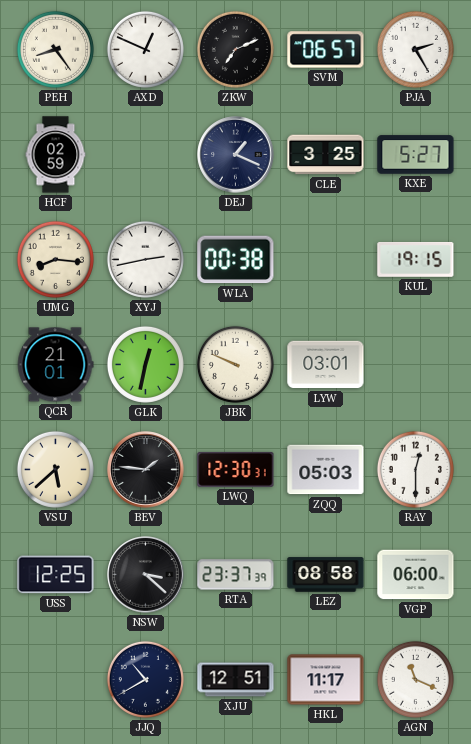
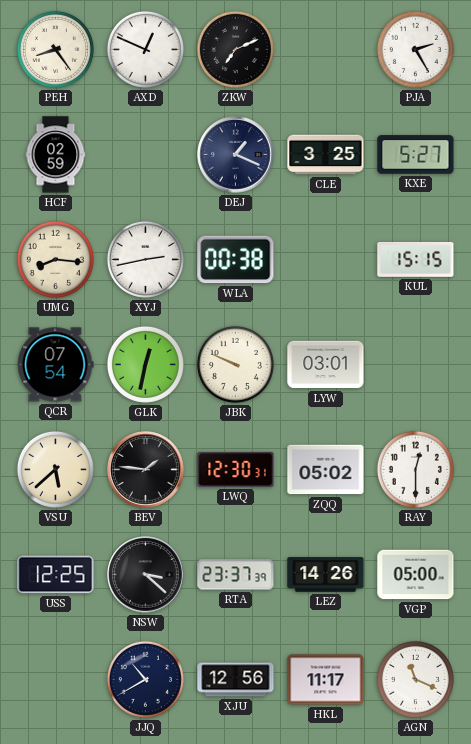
SVM: 06:57 -> none
KUL: 19:15 -> 15:15
QCR: 21:01 -> 07:54
ZQQ: 05:03 -> 05:02
LEZ: 08:58 -> 14:26
VGP: 06:00 -> 05:00
XJU: 12:51 -> 12:56
